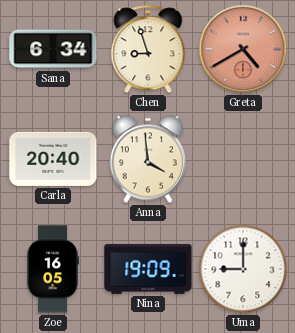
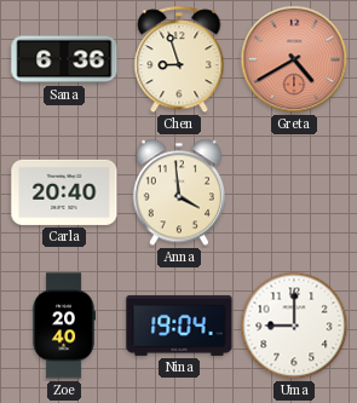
Sana: 6:34 -> 6:36
Zoe: 16:05 -> 20:40
Nina: 19:09 -> 19:04
